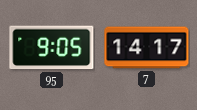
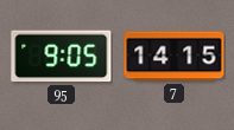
7: 14:17 -> 14:15
